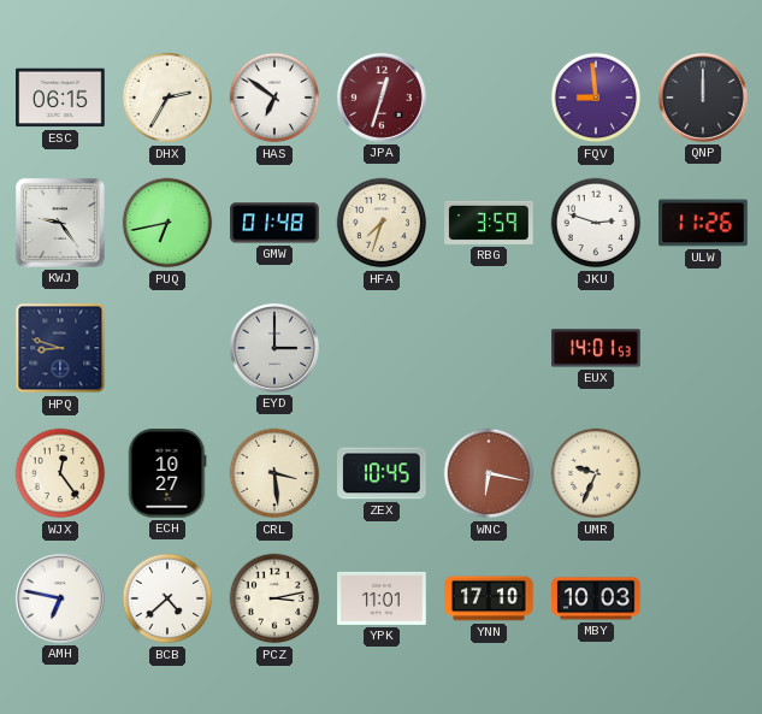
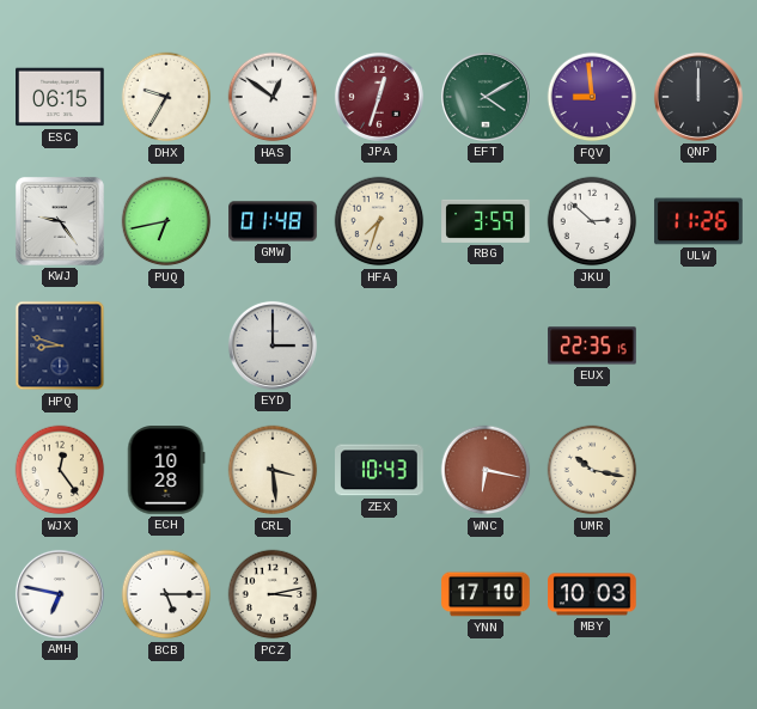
DHX: 2:35 -> 9:35
HAS: 6:51 -> 12:51
EFT: none -> 4:10
JKU: 2:48 -> 2:52
EUX: 14:01 -> 22:35
ECH: 10:27 -> 10:28
ZEX: 10:45 -> 10:43
UMR: 9:34 -> 10:17
BCB: 4:38 -> 5:15
YPK: 11:01 -> none
